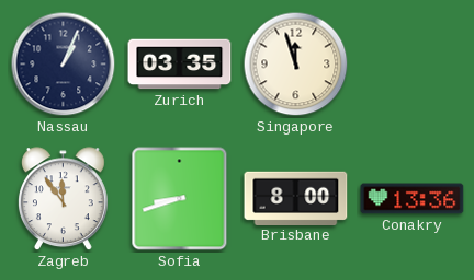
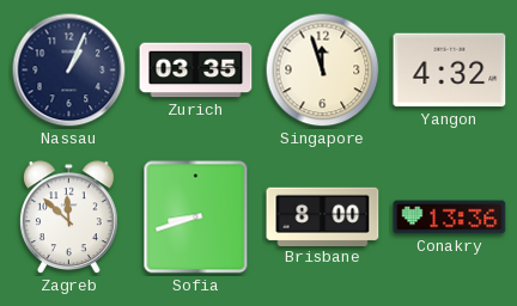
Yangon: none -> 4:32
Zagreb: 11:54 -> 11:52
